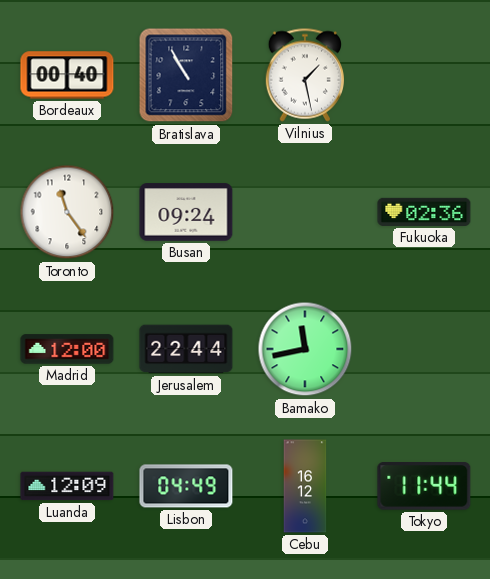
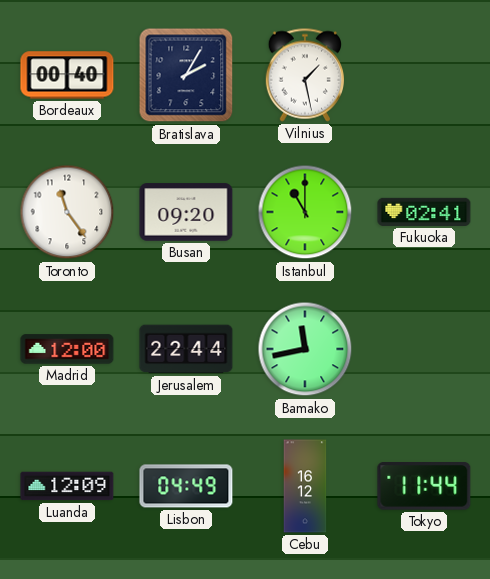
Bratislava: 10:55 -> 2:05
Busan: 09:24 -> 09:20
Istanbul: none -> 11:00
Fukuoka: 02:36 -> 02:41
